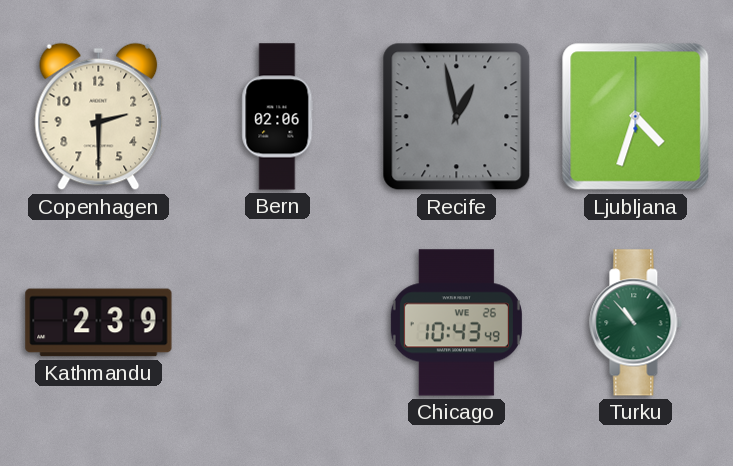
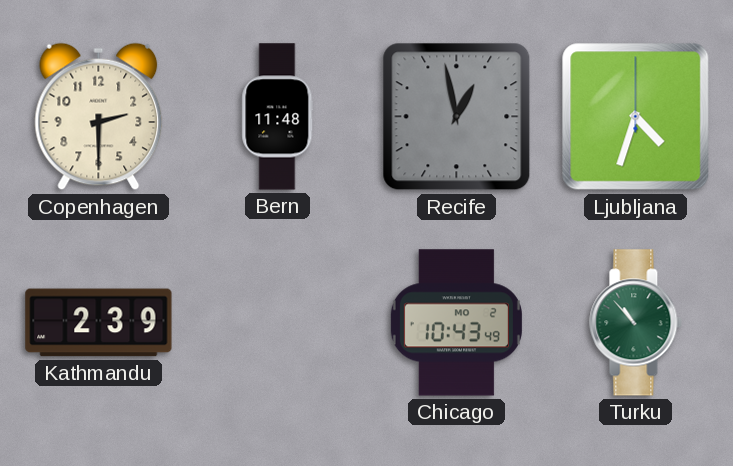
Bern: 02:06 -> 11:48
Chicago date: WE 26 -> MO 2
